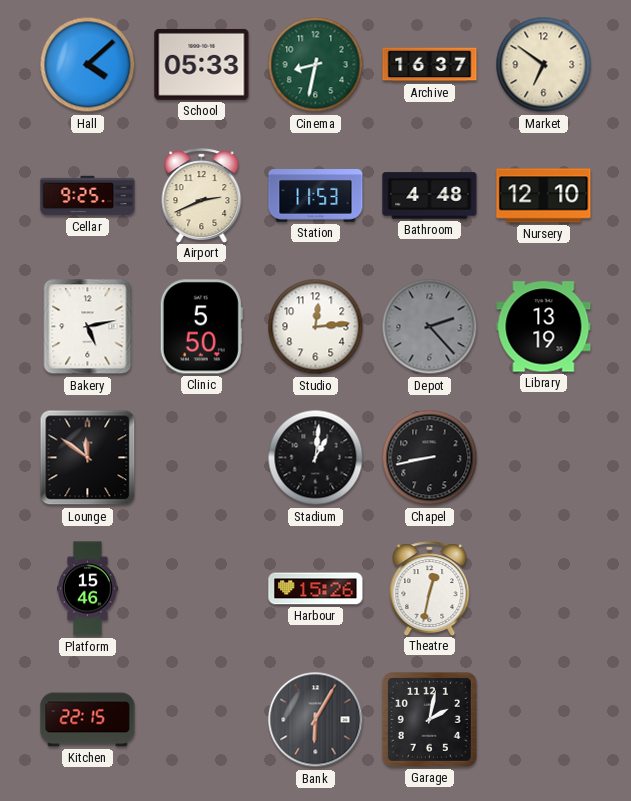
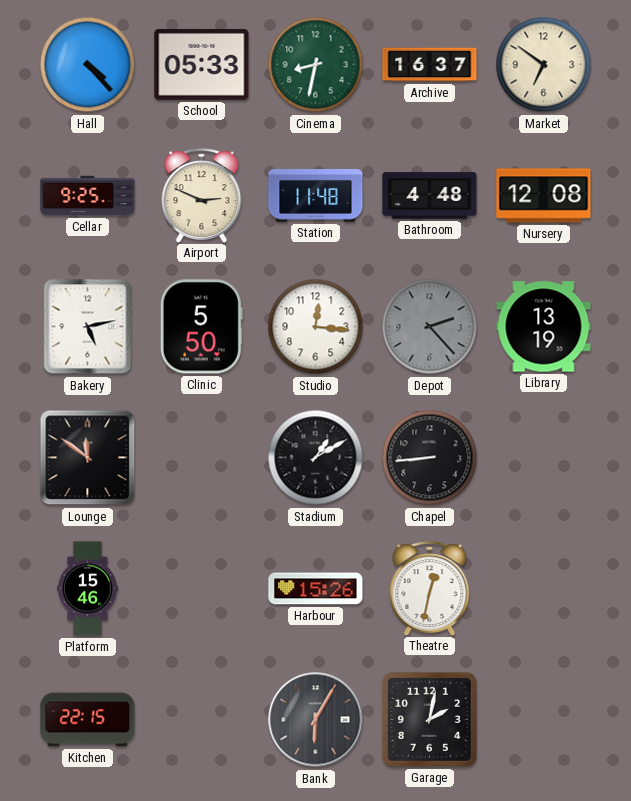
Hall: 4:08 -> 4:23
Airport: 2:41 -> 2:49
Station: 11:53 -> 11:48
Nursery: 12:10 -> 12:08
Studio: 12:14 -> 12:16
Stadium: 1:01 -> 1:10
Chapel: 8:43 -> 8:44
